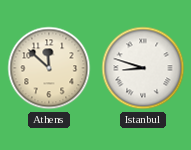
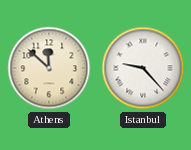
Istanbul: 8:48 -> 9:23
